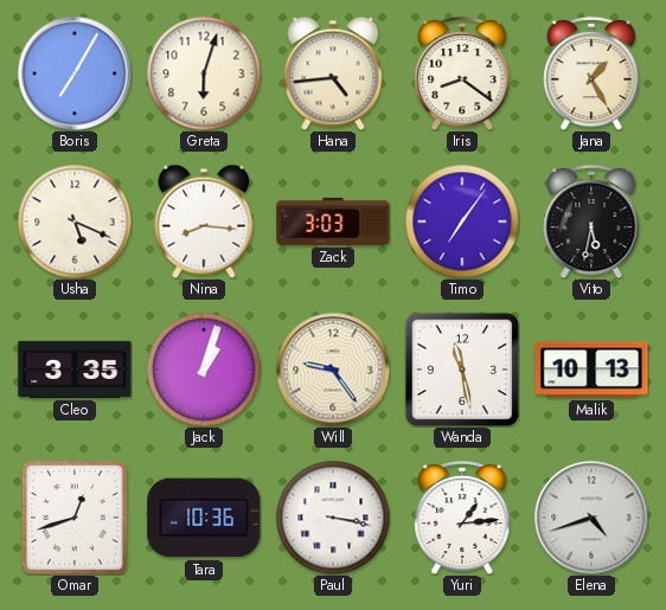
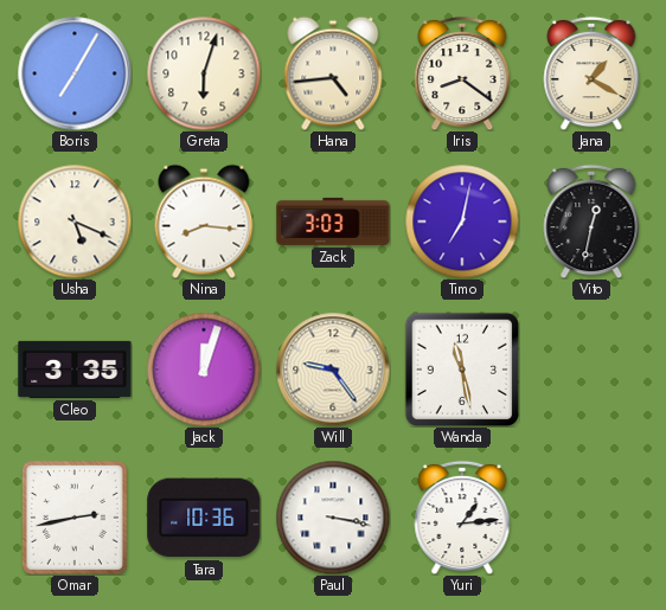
Jana: 1:25 -> 1:20
Timo: 7:06 -> 7:02
Vito: 5:32 -> 12:32
Jack: 1:03 -> 12:03
Malik: 10:13 -> none
Omar: 12:42 -> 2:43
Elena: 4:42 -> none
